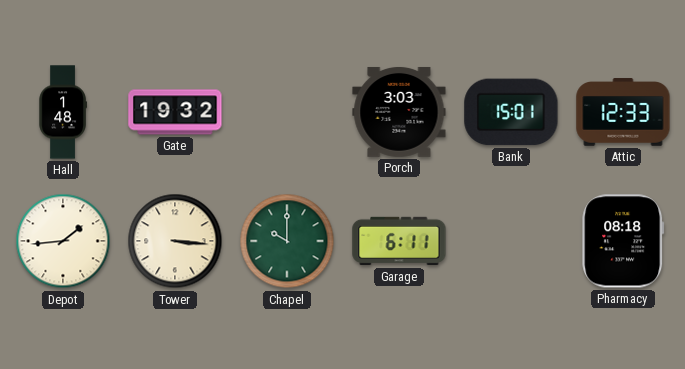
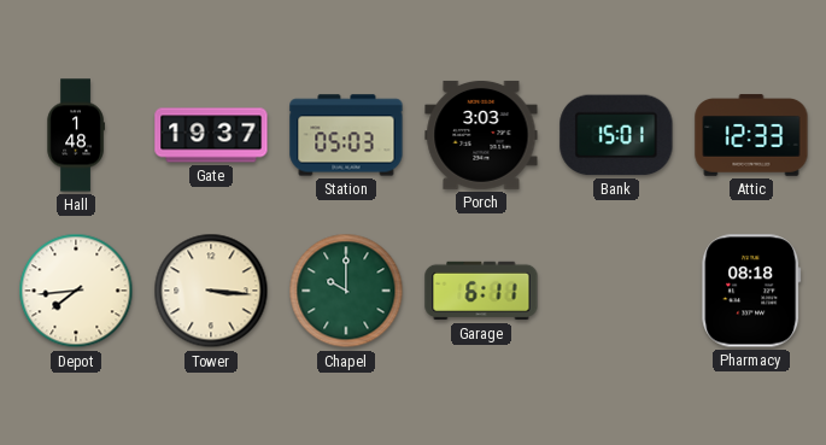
Gate: 19:32 -> 19:37
Station: none -> 05:03
Depot: 1:44 -> 7:44
